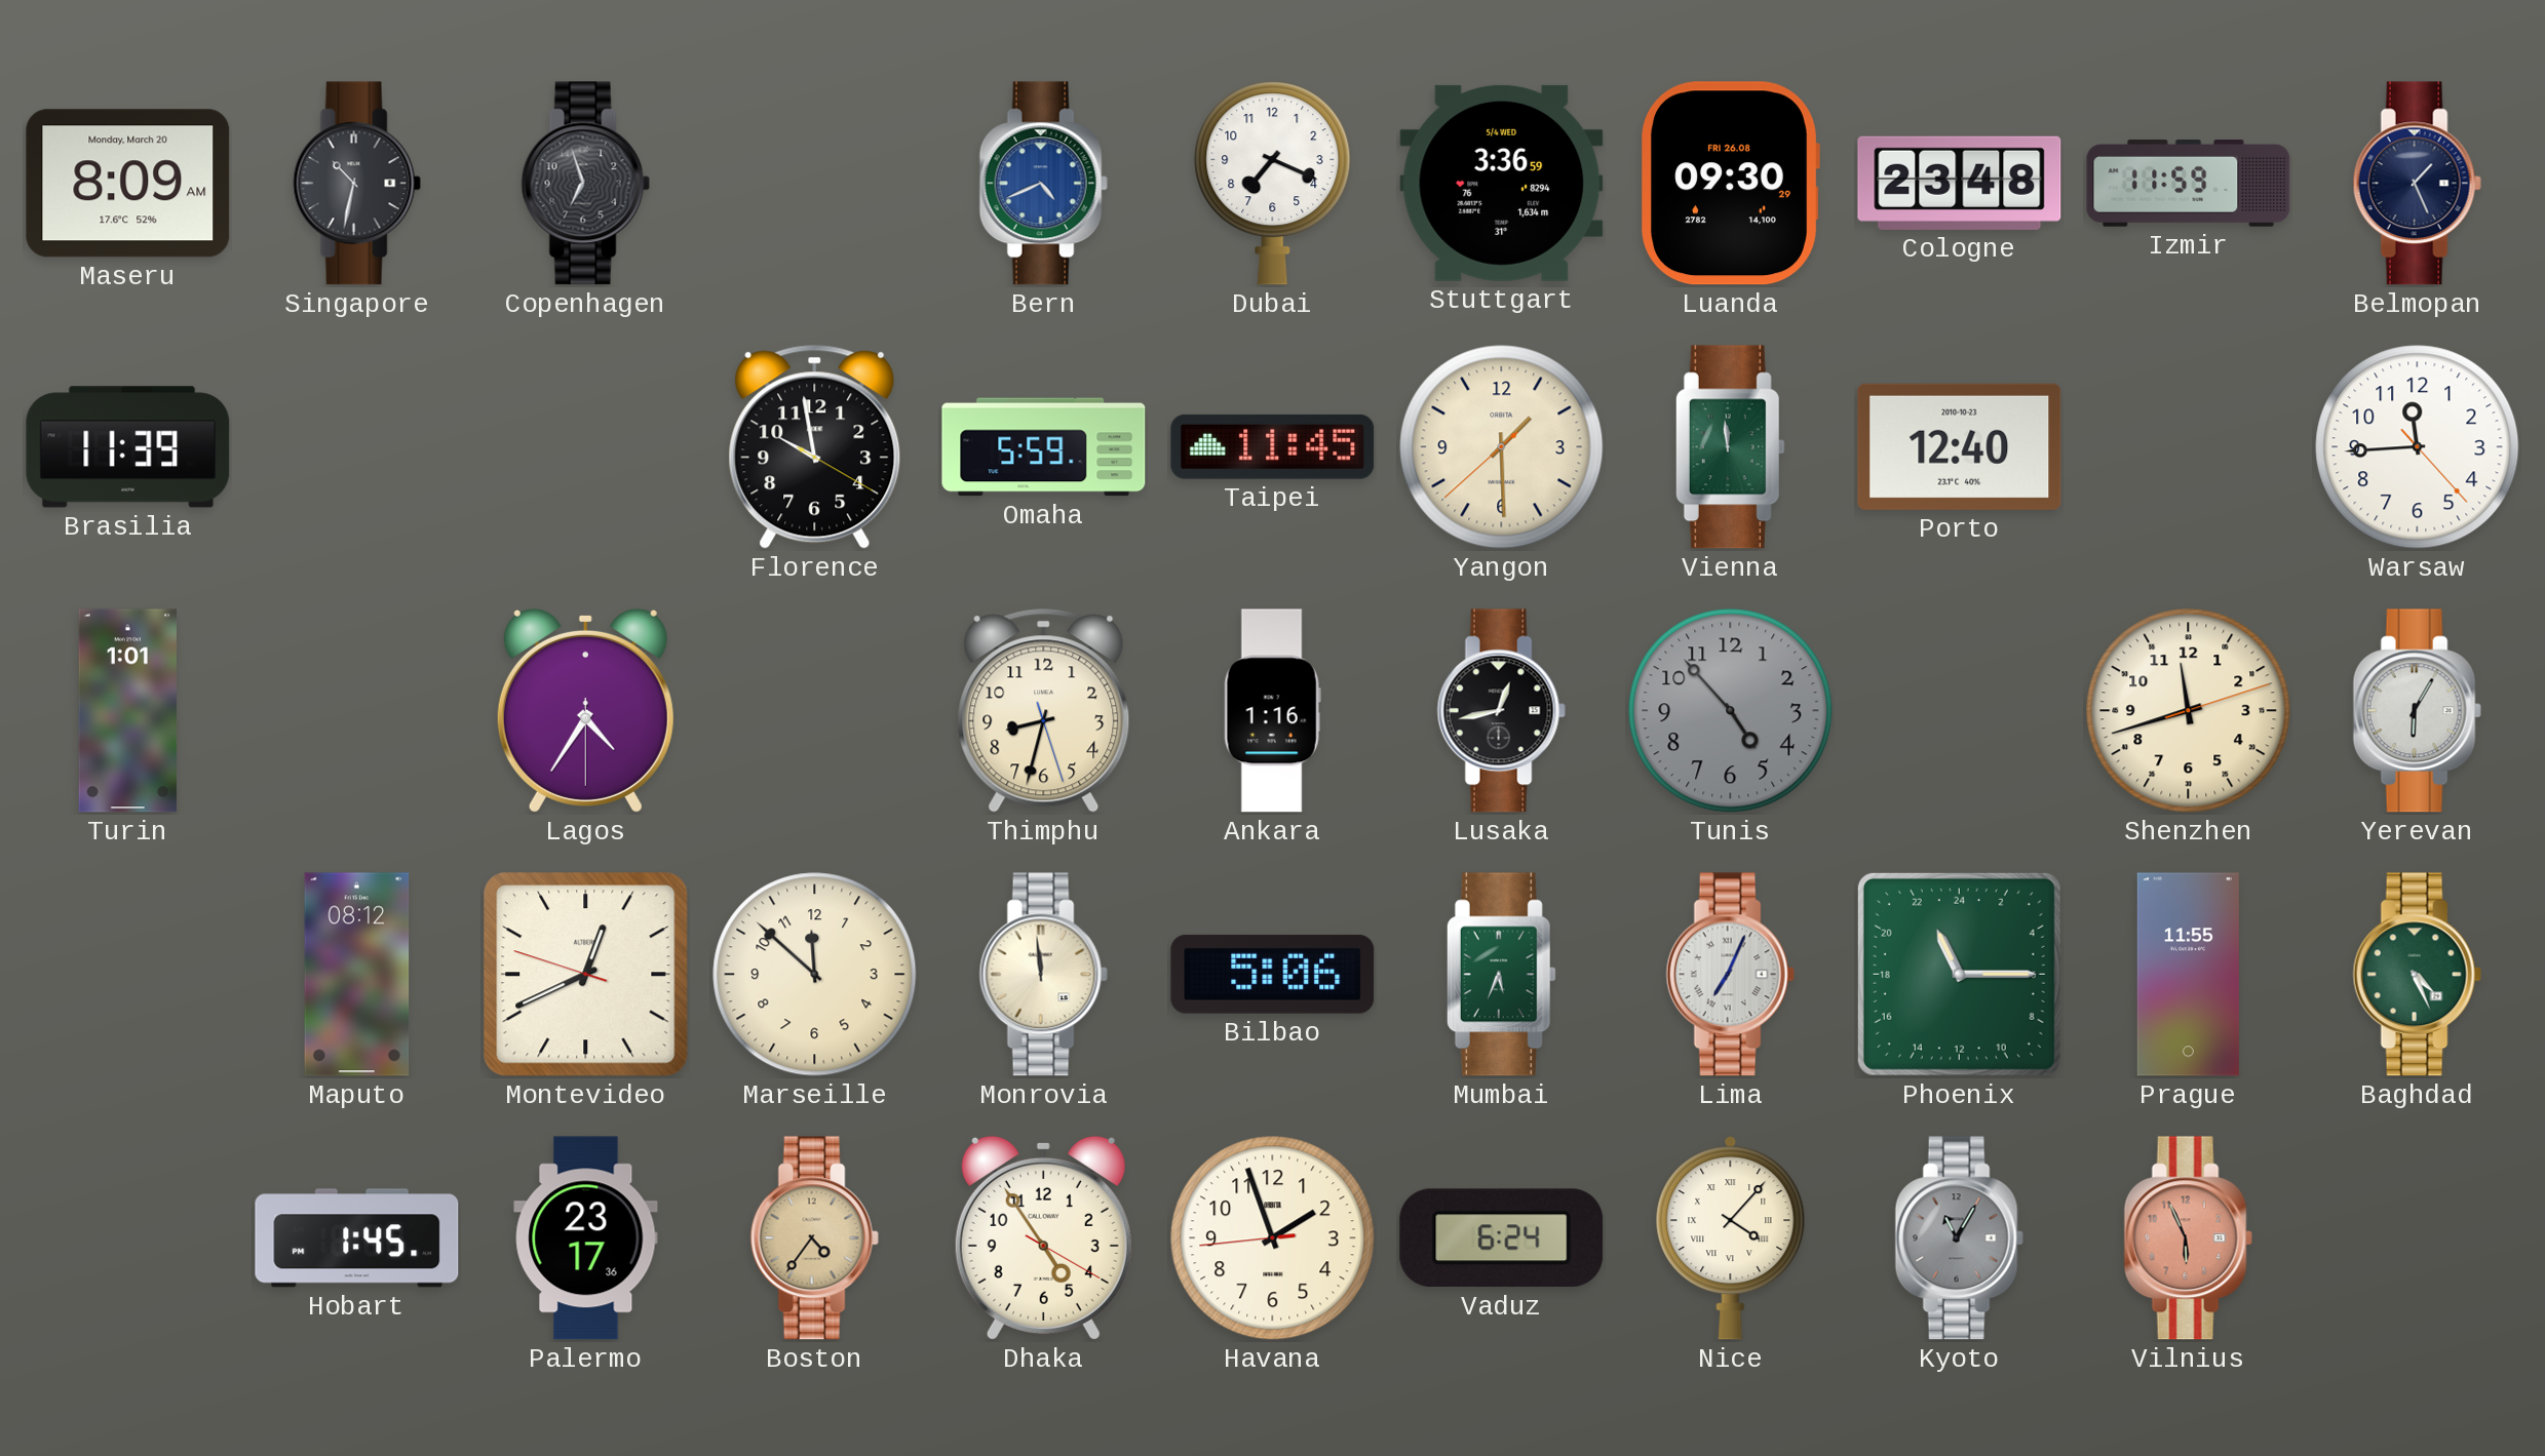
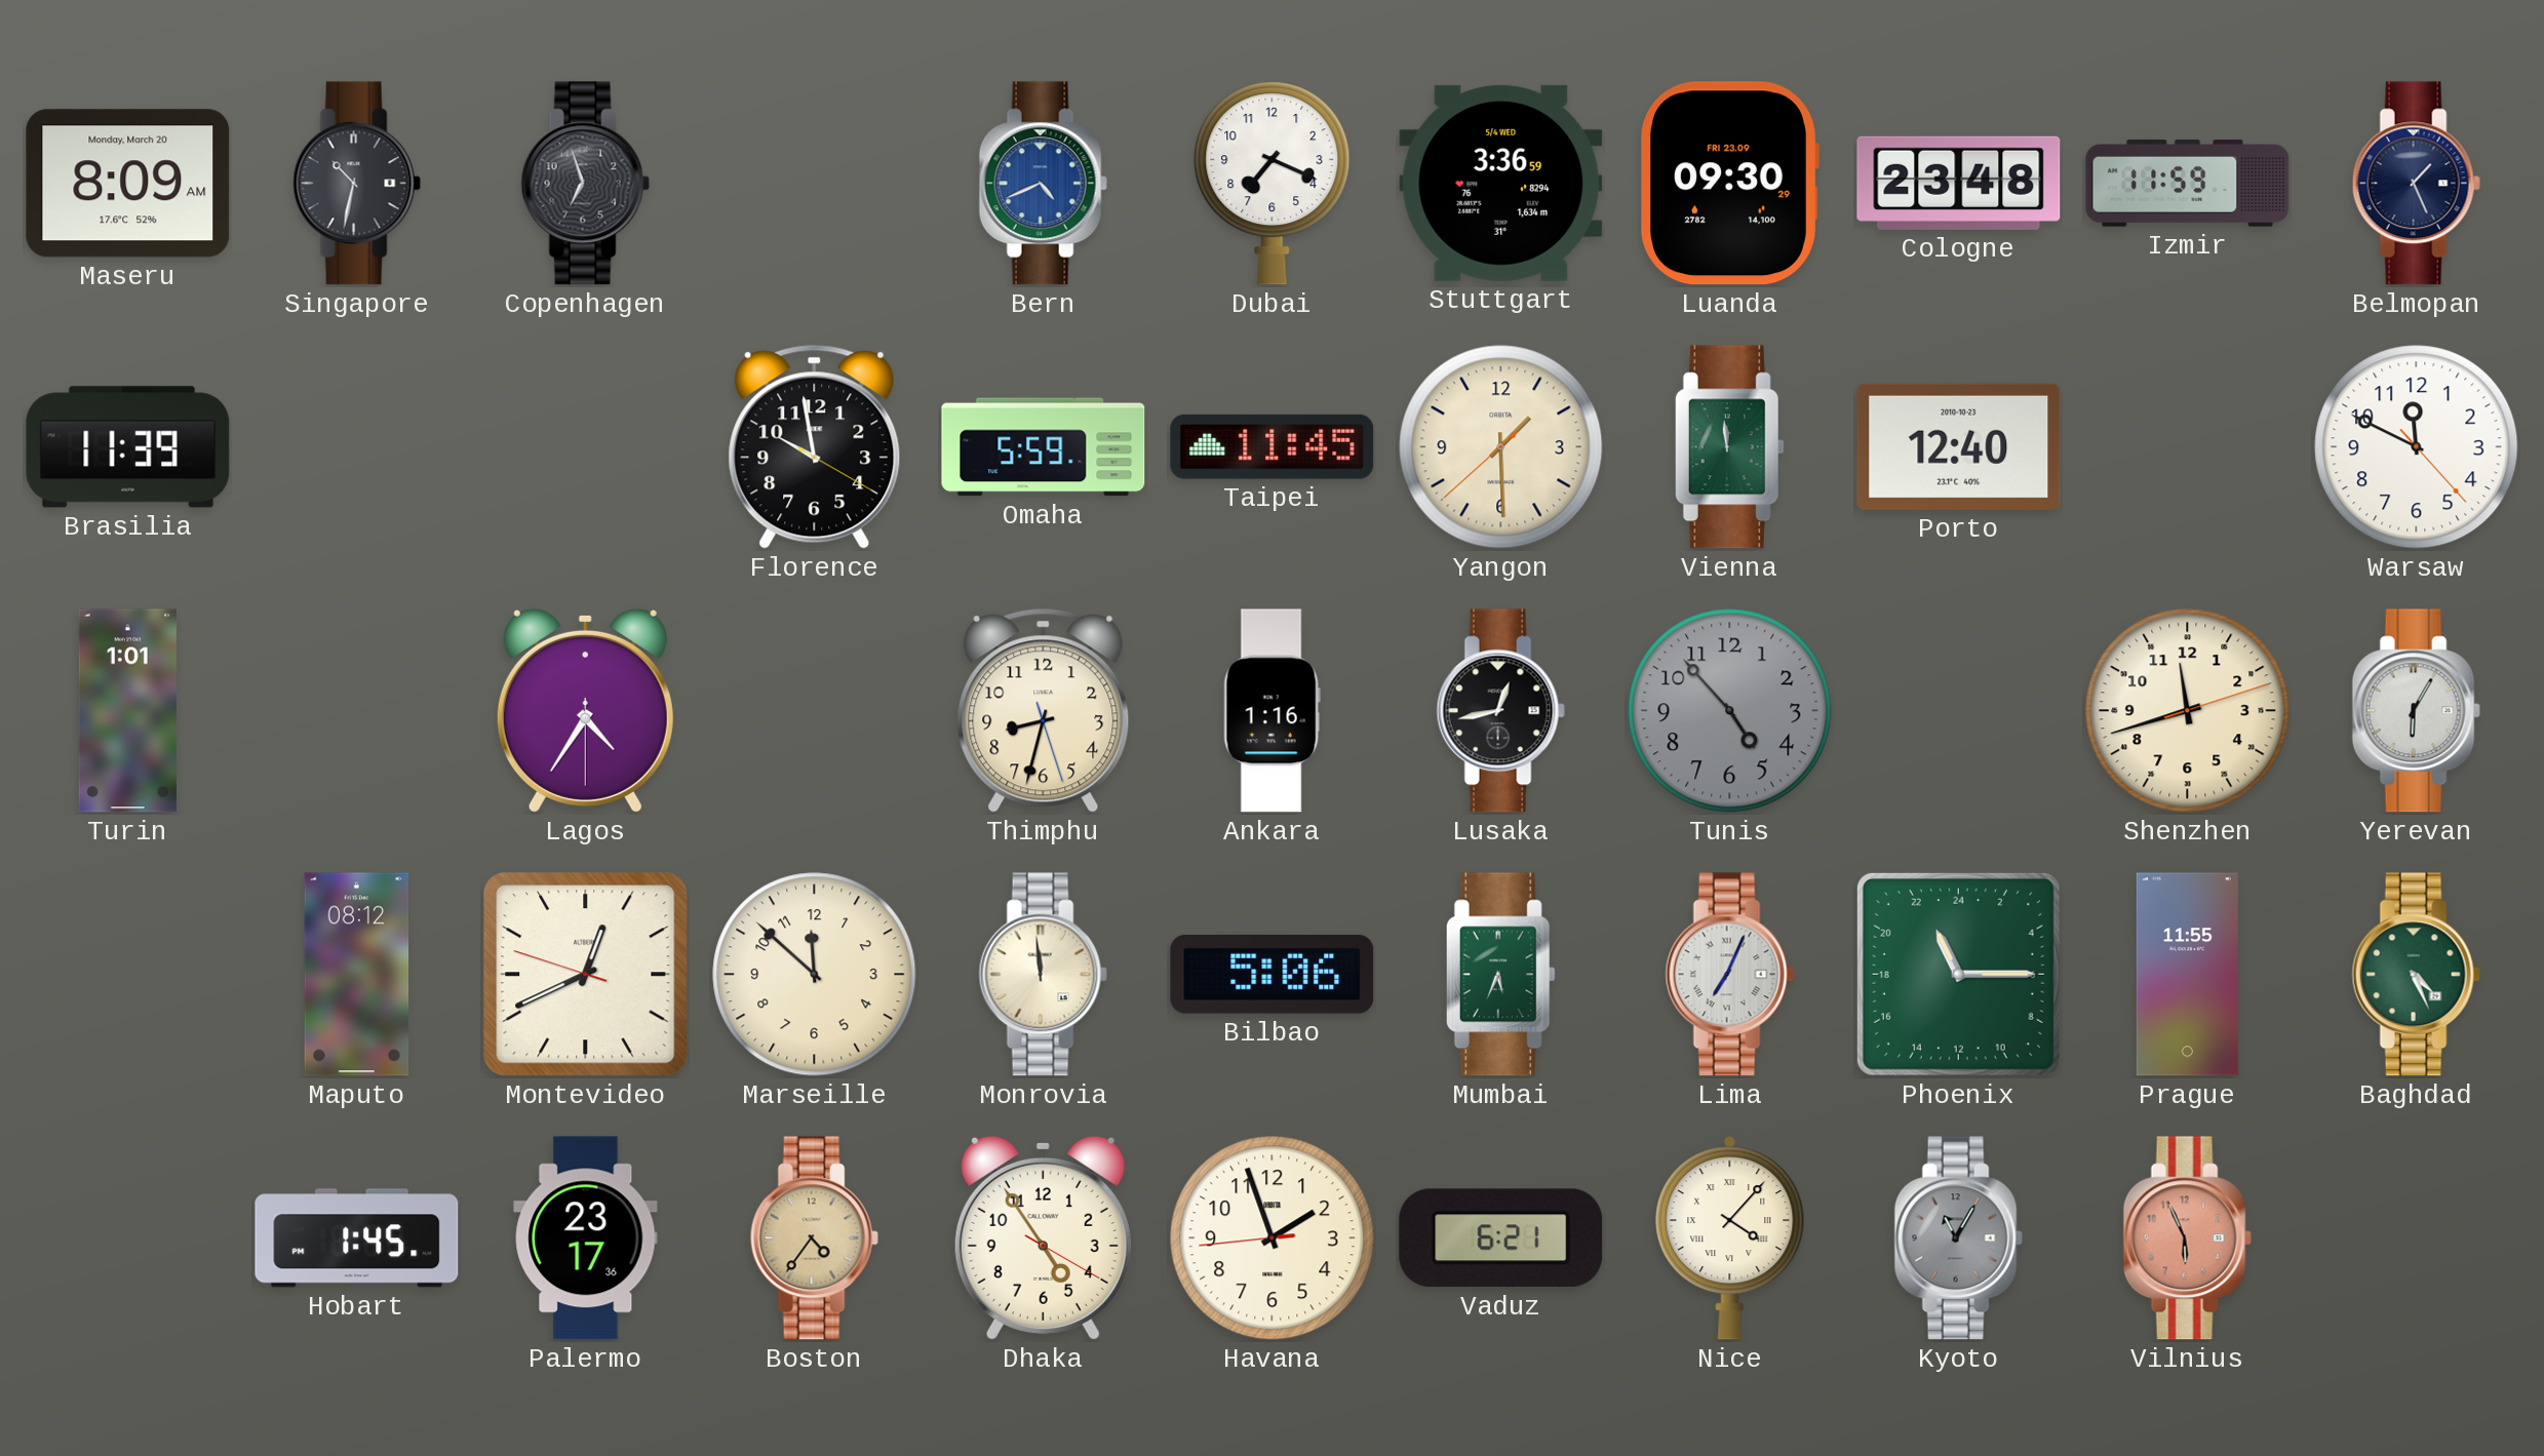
Luanda date: FRI 26.08 -> FRI 23.09
Warsaw: 11:44 -> 11:49
Vaduz: 6:24 -> 6:21
